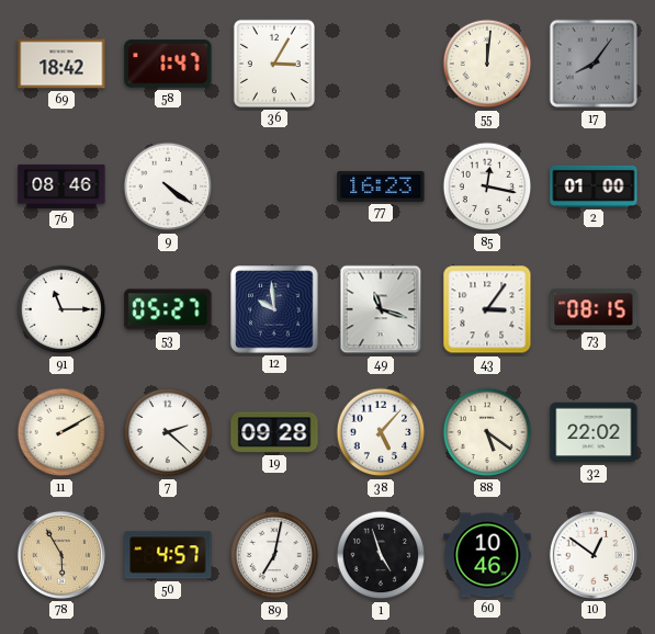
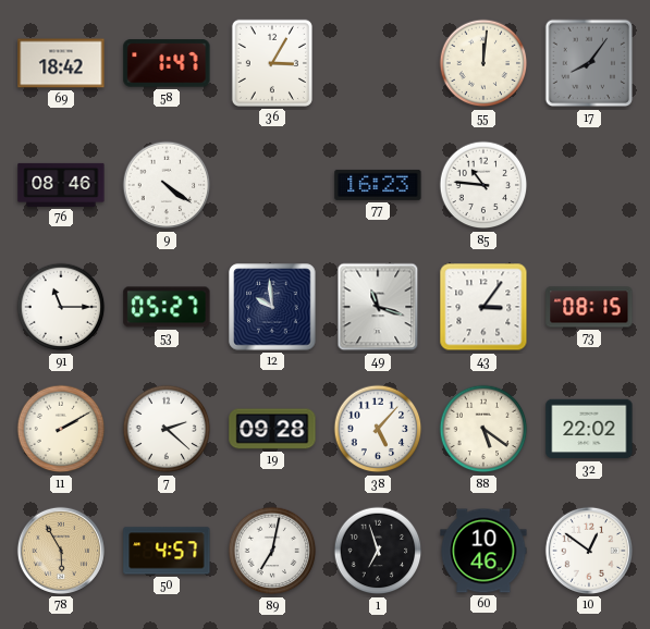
85: 12:17 -> 10:46
2: 01:00 -> none
1: 4:57 -> 6:57
